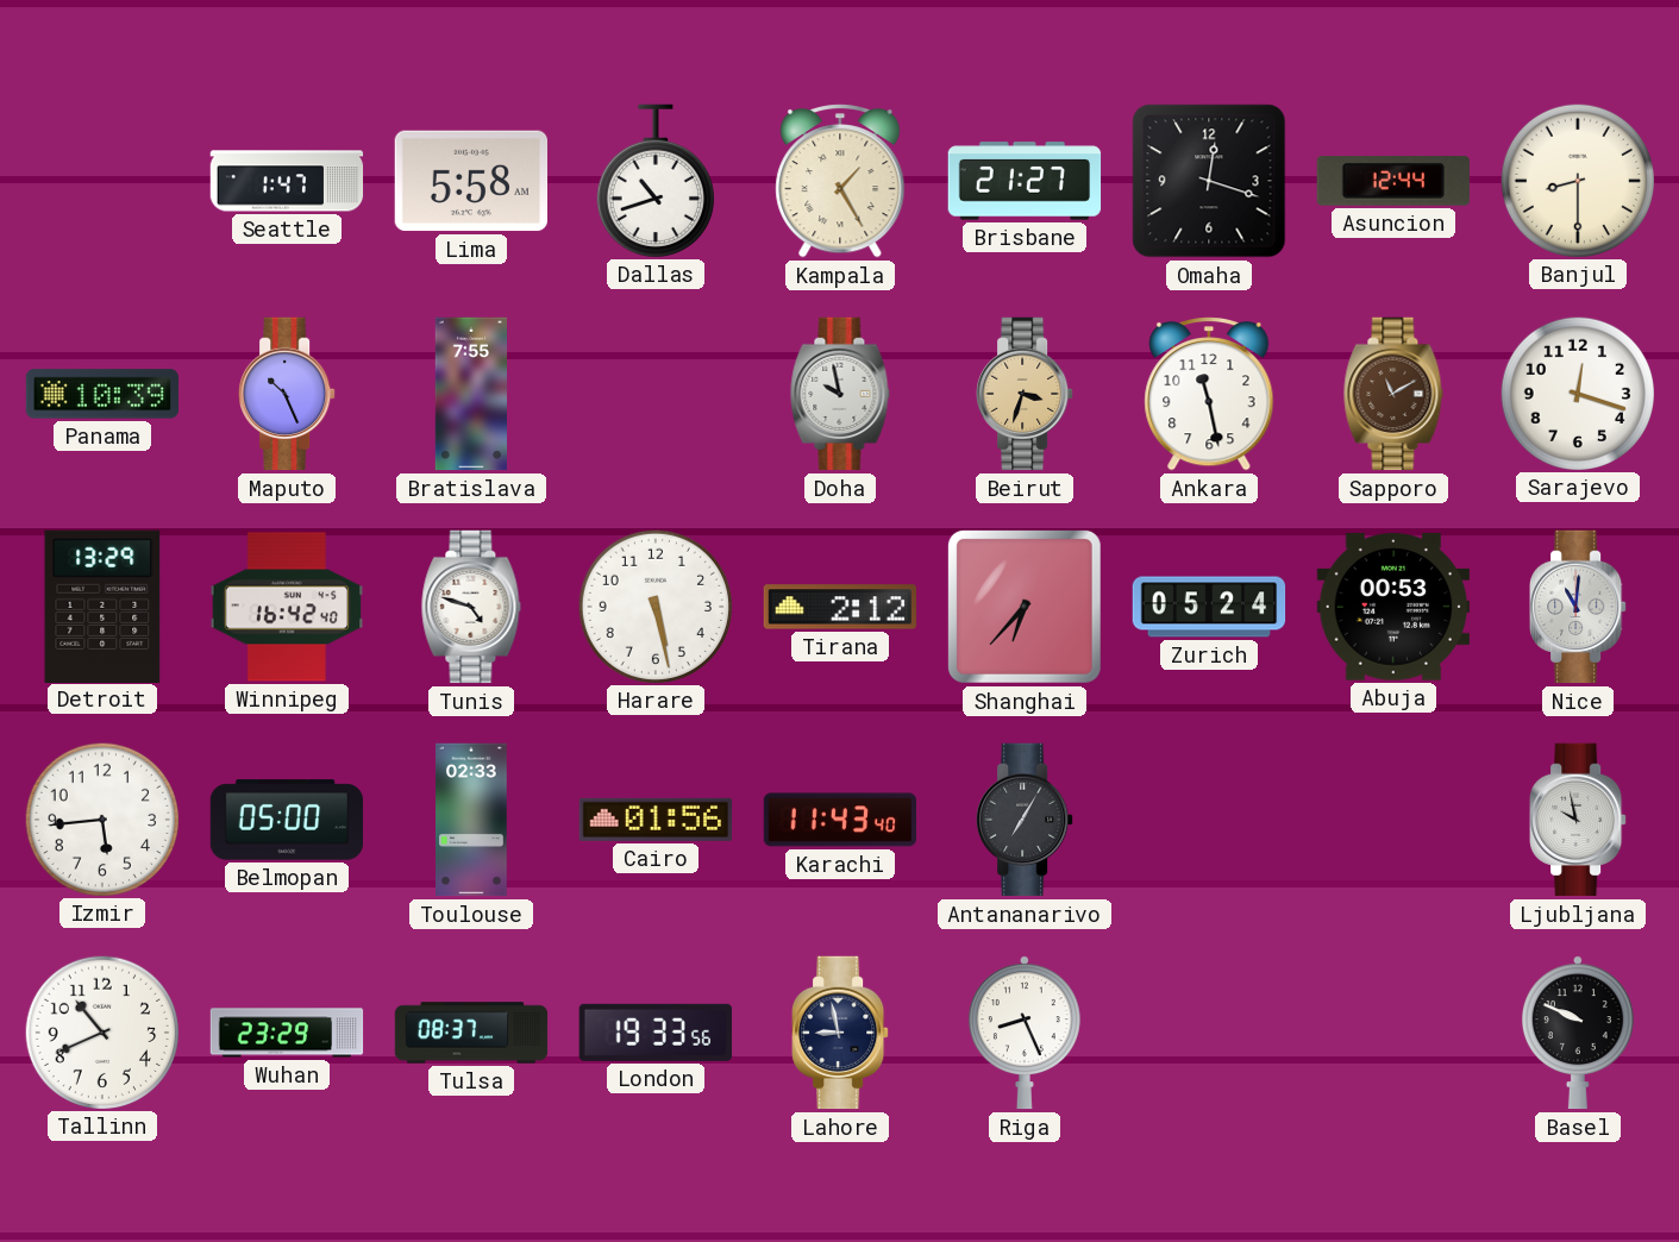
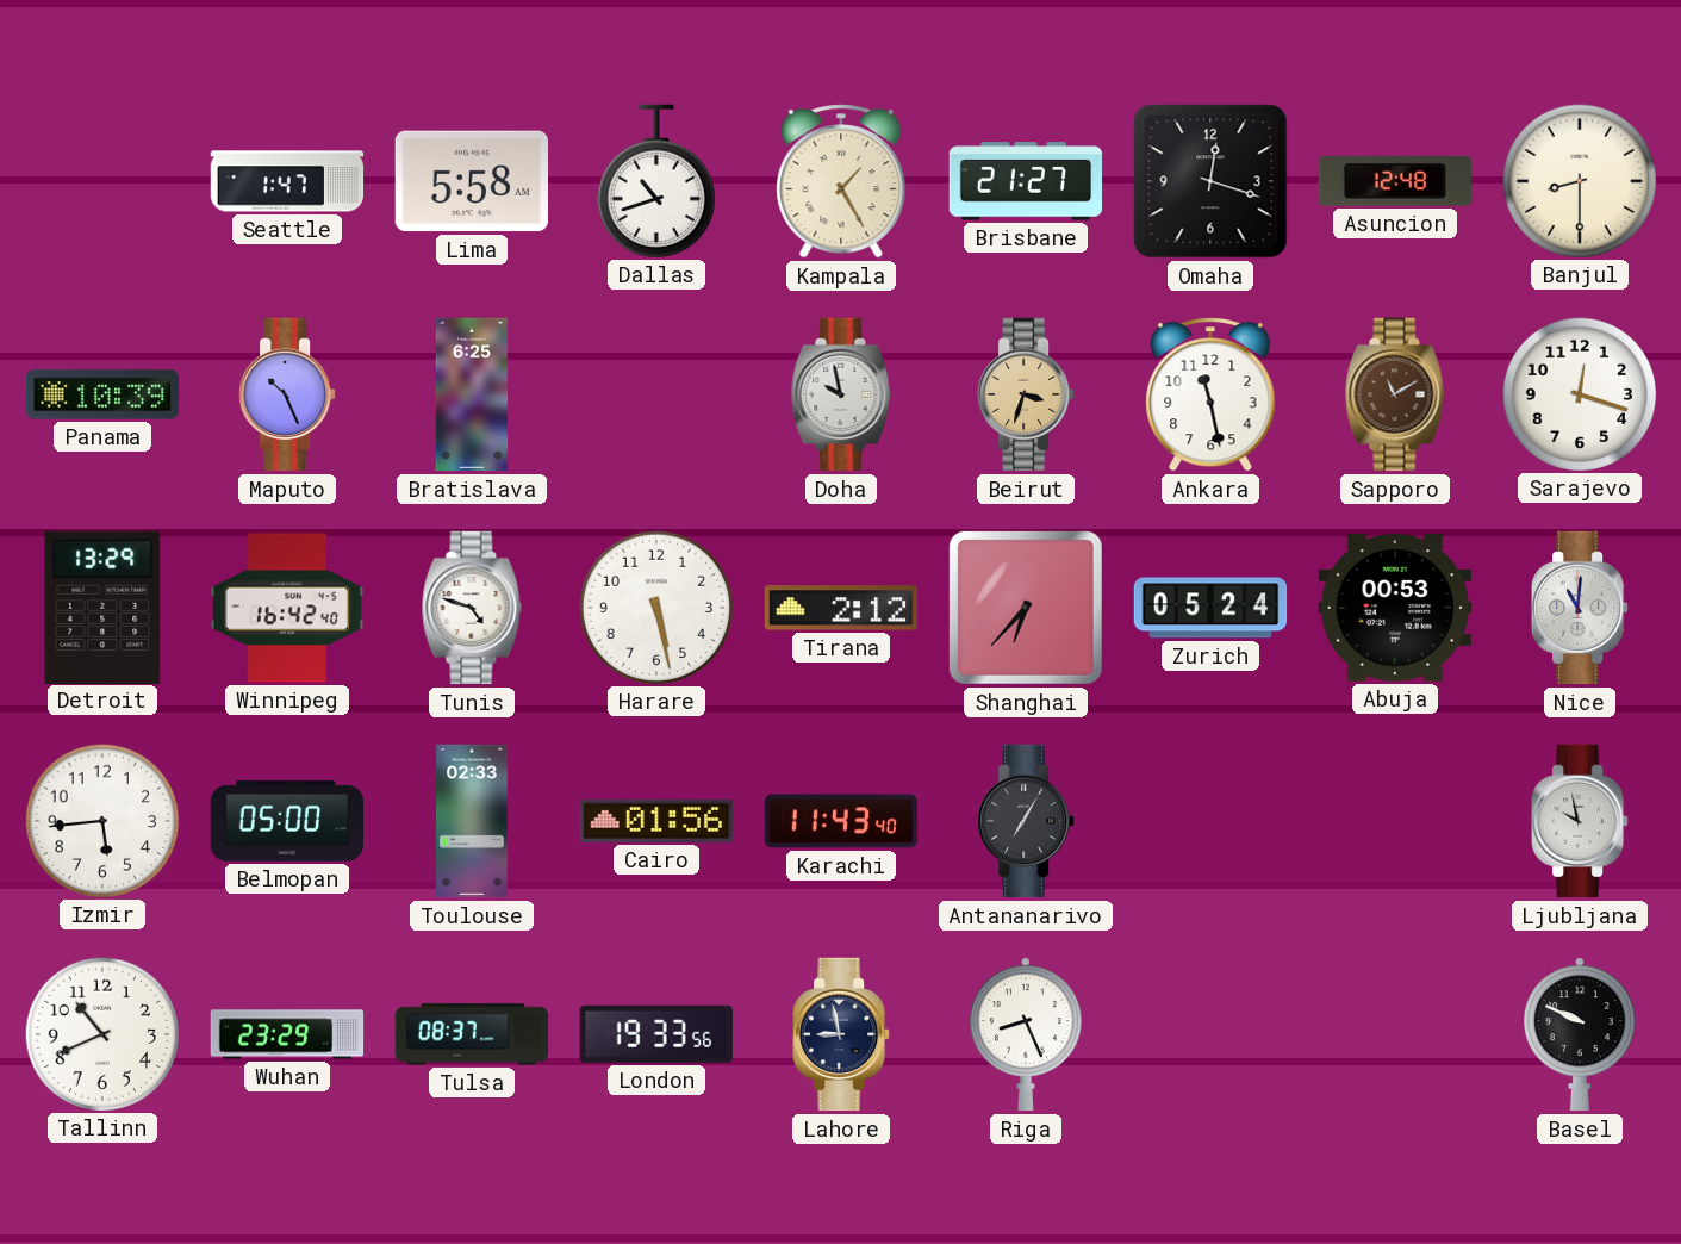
Asuncion: 12:44 -> 12:48
Bratislava: 7:55 -> 6:25
